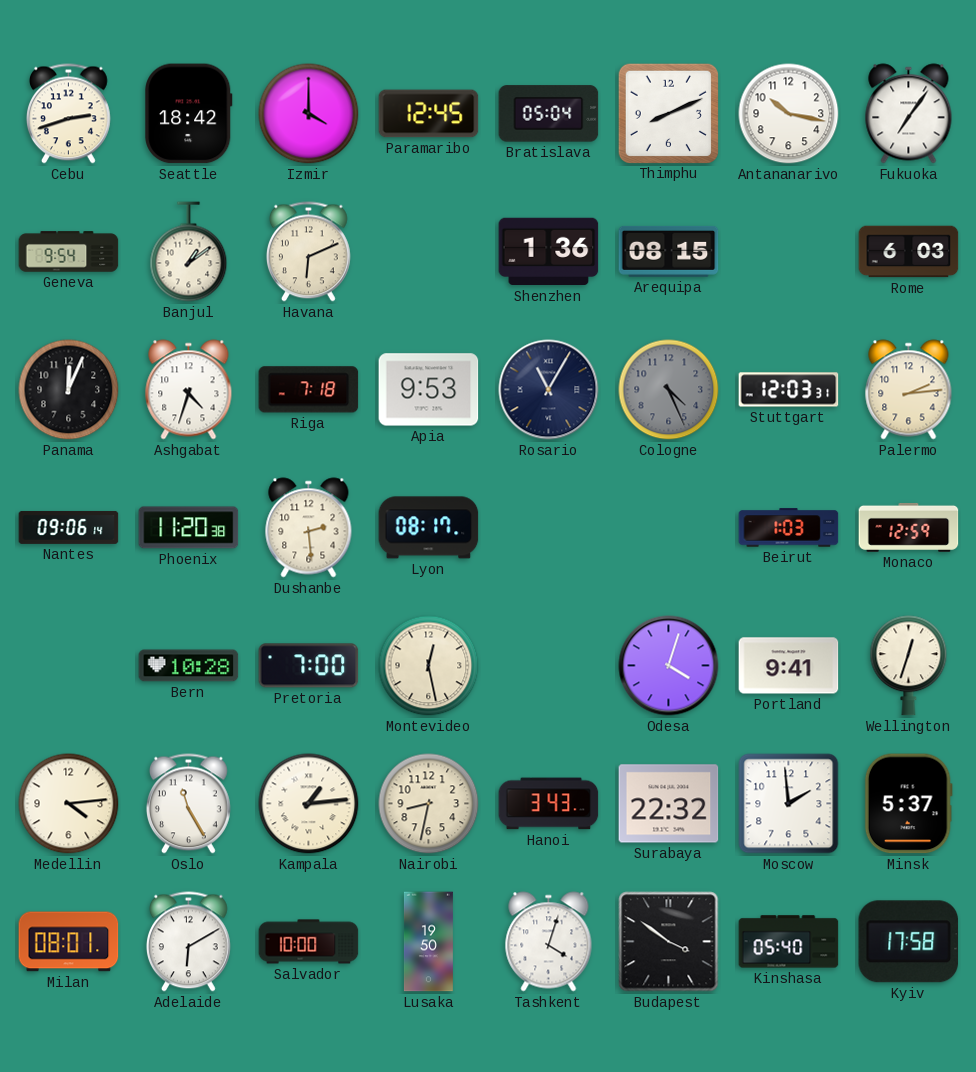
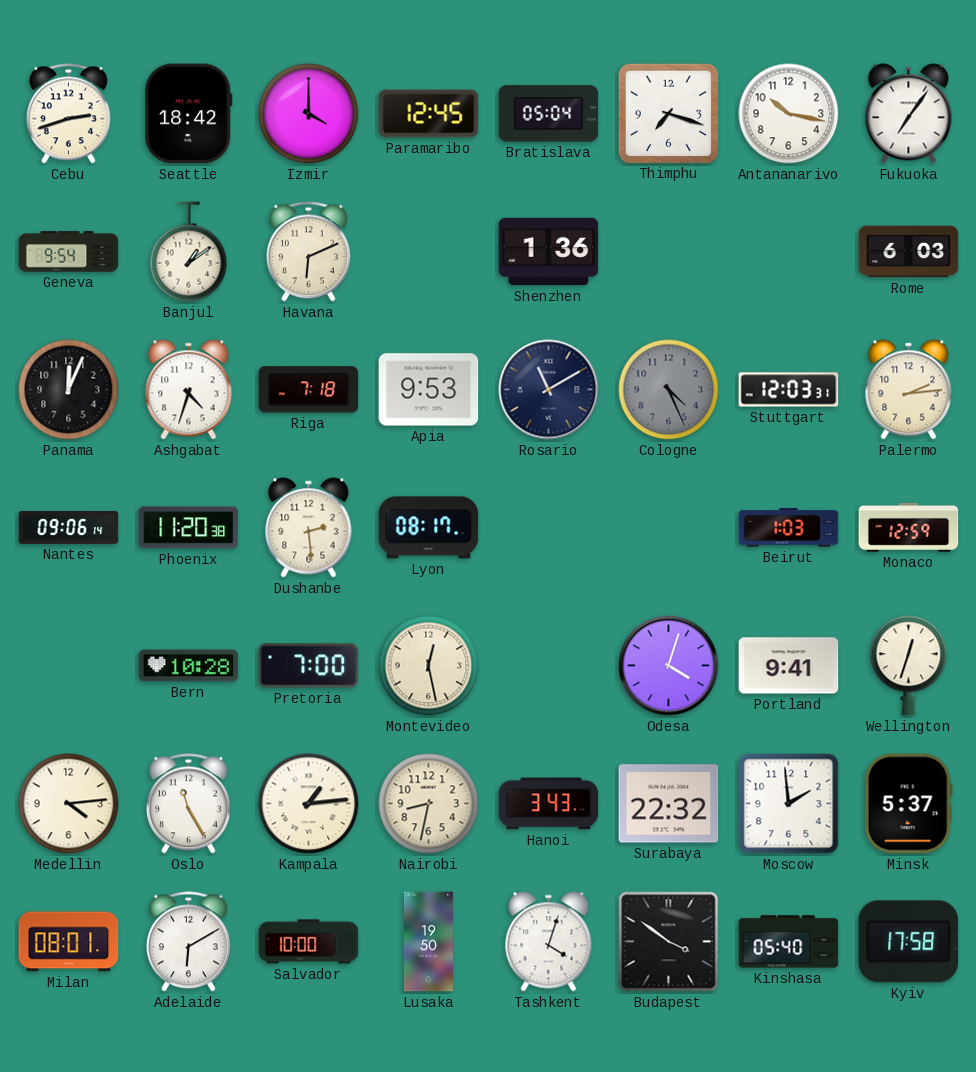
Thimphu: 8:11 -> 7:18
Arequipa: 08:15 -> none
Rosario: 11:05 -> 11:10
